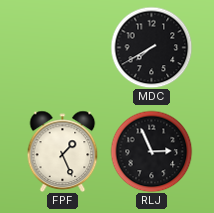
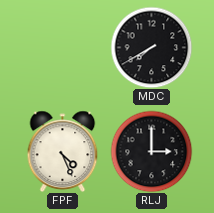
FPF: 1:26 -> 4:26
RLJ: 2:56 -> 3:00
